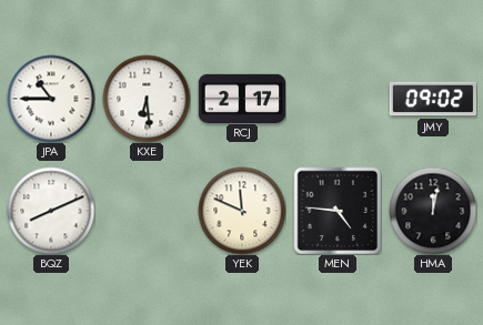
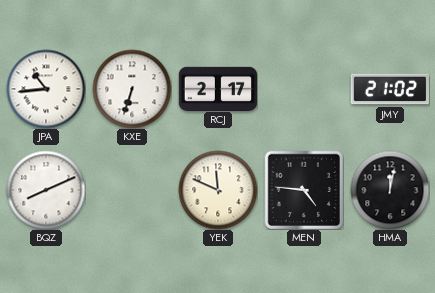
JPA: 10:45 -> 10:44
KXE: 6:29 -> 6:33
JMY: 09:02 -> 21:02
